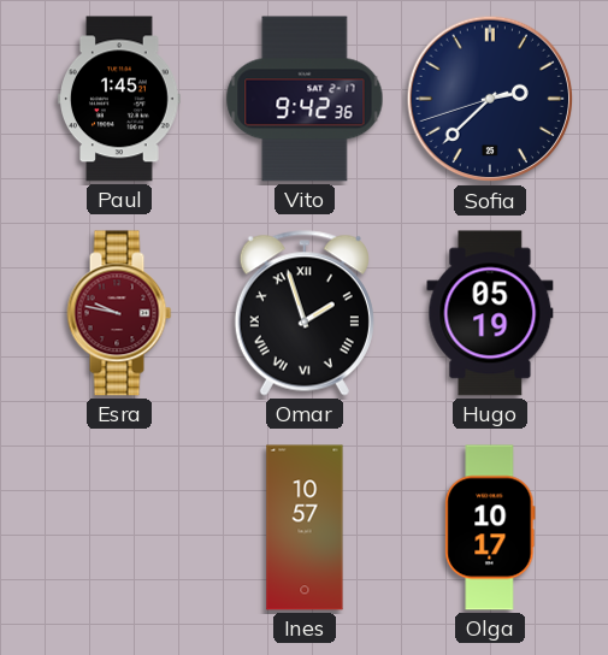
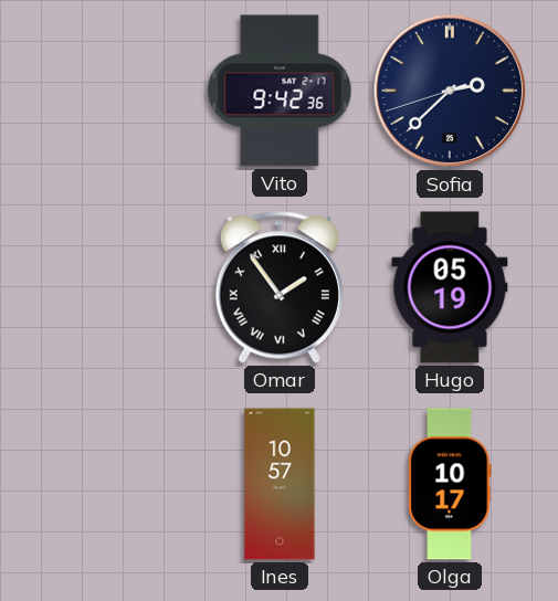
Paul: 1:45 -> none
Esra: 9:47 -> none
Omar: 1:57 -> 1:54
